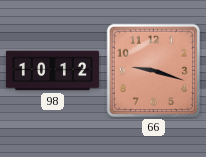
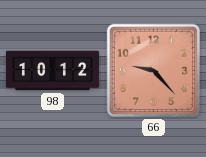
66: 9:18 -> 9:23
